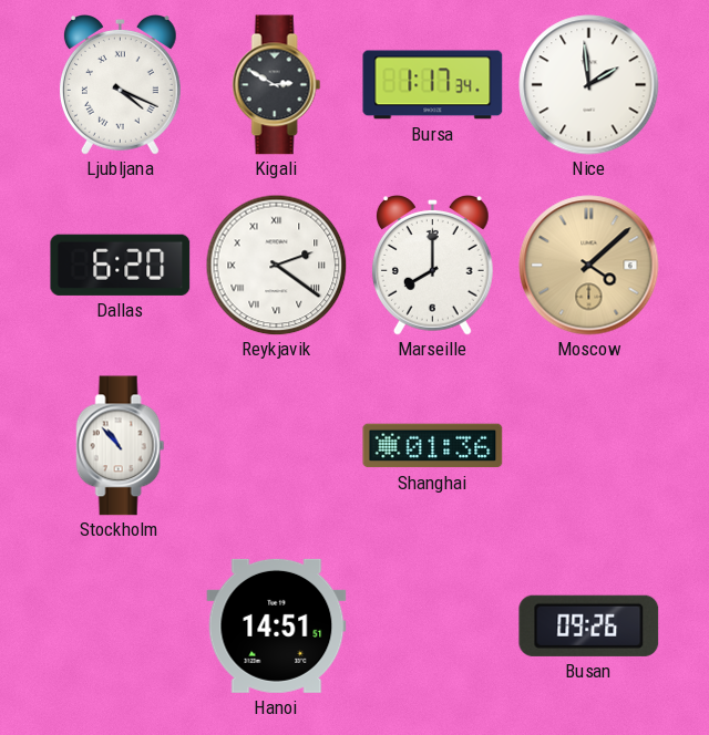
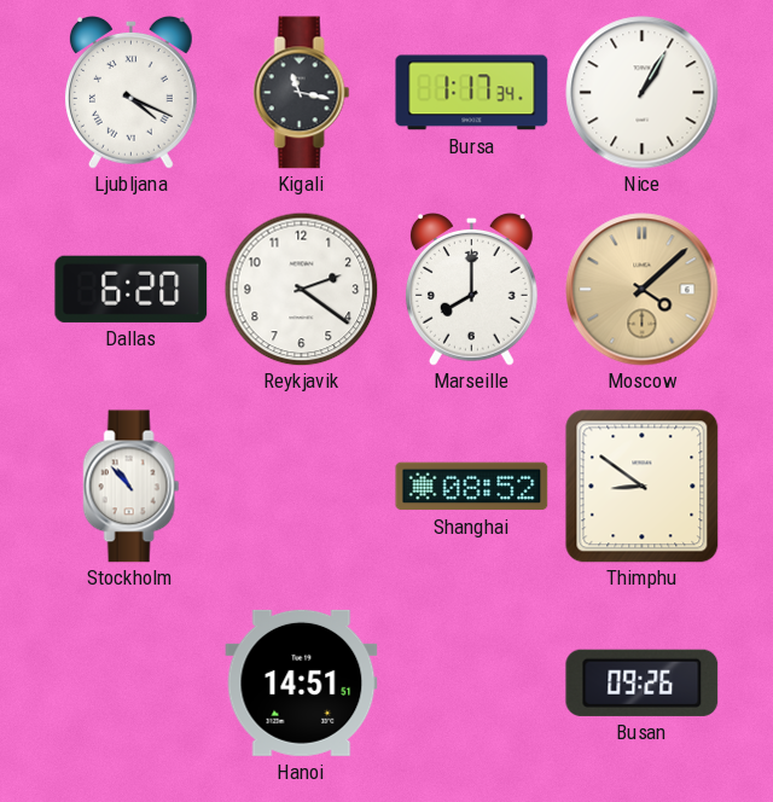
Kigali: 2:50 -> 11:17
Nice: 1:59 -> 1:05
Reykjavik numerals: Roman -> Arabic
Shanghai: 01:36 -> 08:52
Thimphu: none -> 8:51
